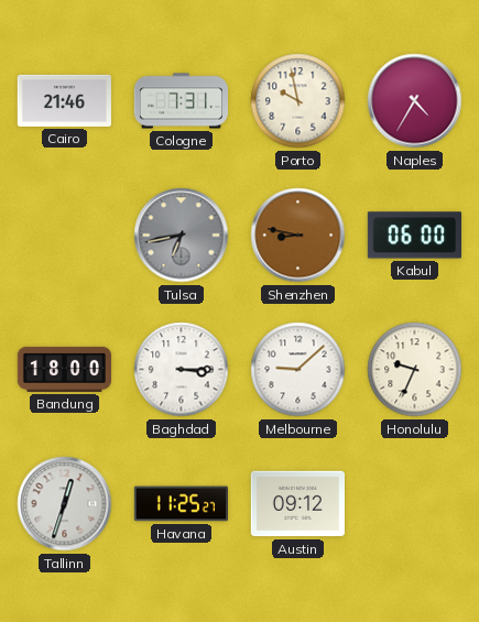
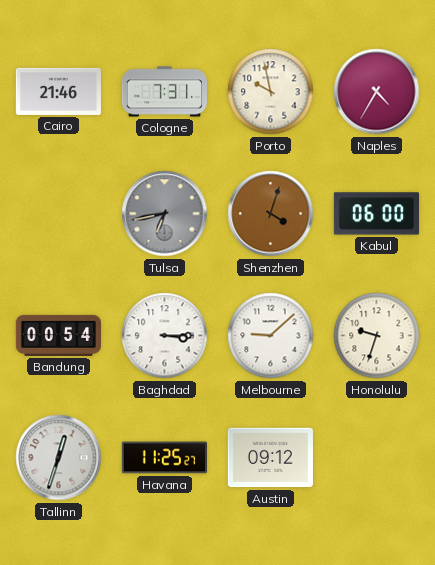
Shenzhen: 8:47 -> 4:03
Bandung: 18:00 -> 00:54
Honolulu: 9:34 -> 9:33
